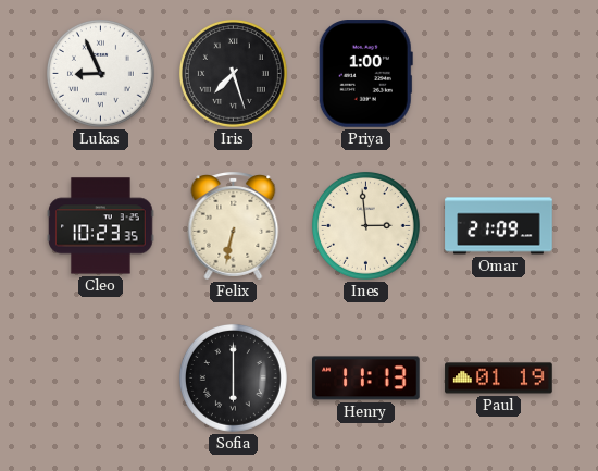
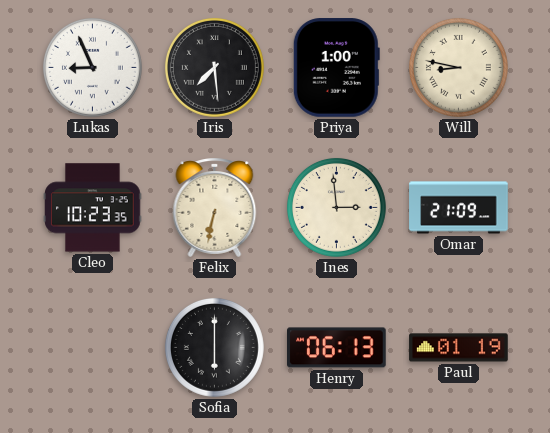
Iris: 7:27 -> 7:29
Will: none -> 8:47
Henry: 11:13 -> 06:13
